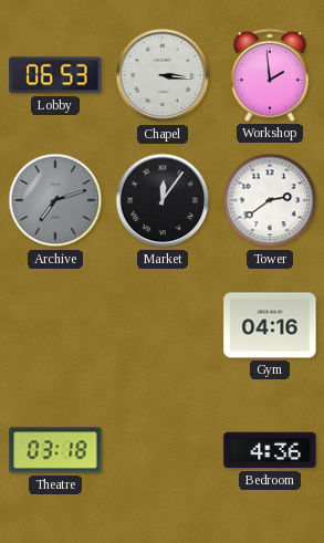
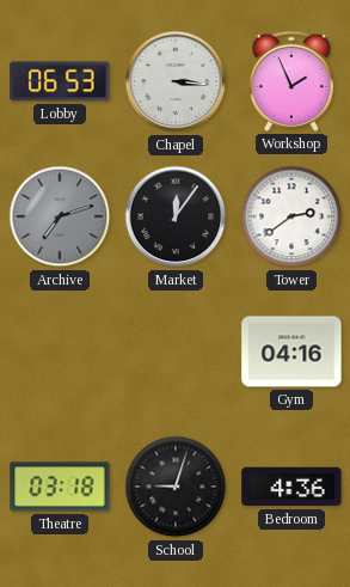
Workshop: 1:59 -> 1:56
School: none -> 9:03
